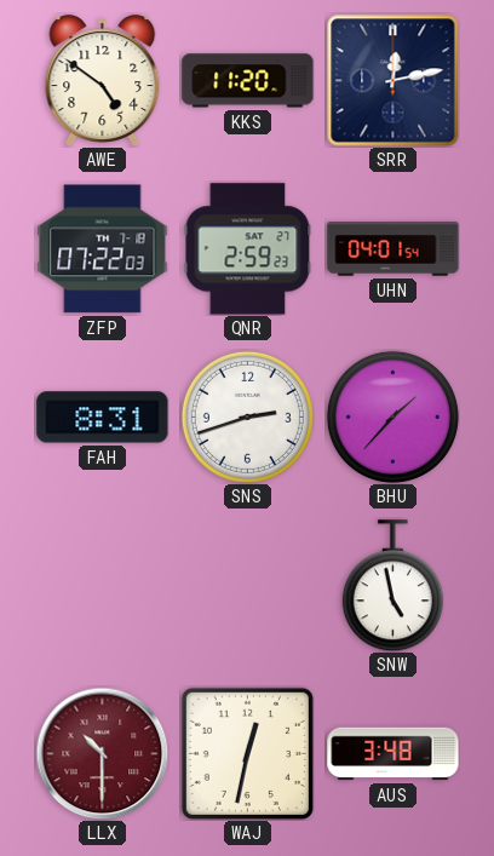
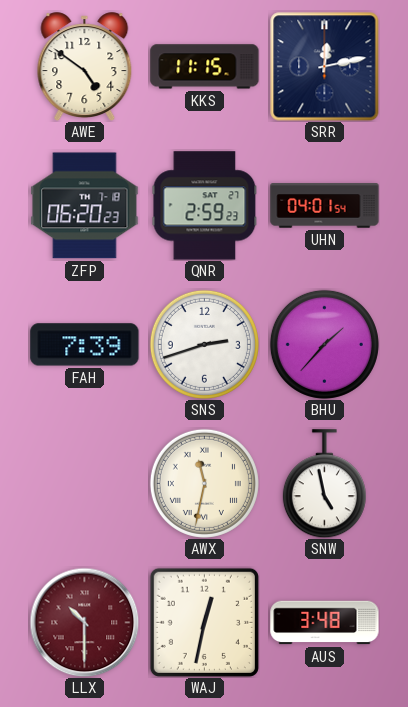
KKS: 11:20 -> 11:15
ZFP: 07:22 -> 06:20
FAH: 8:31 -> 7:39
AWX: none -> 11:32
